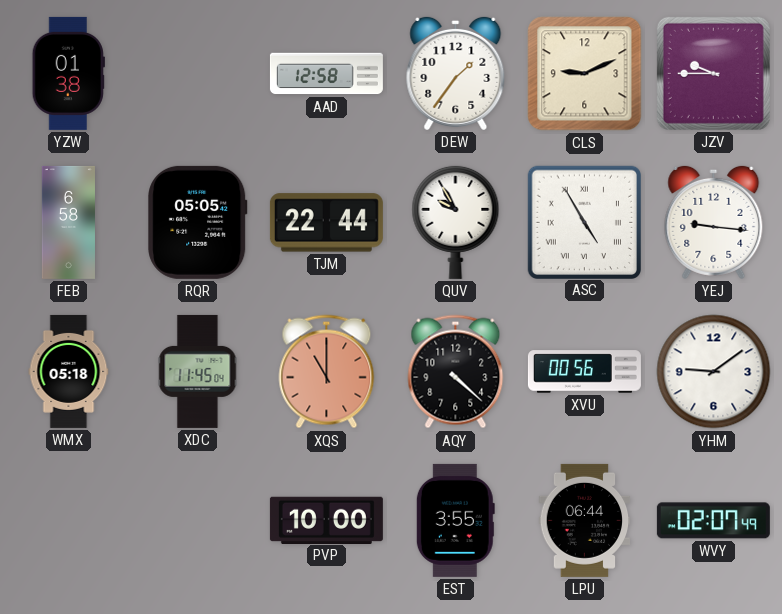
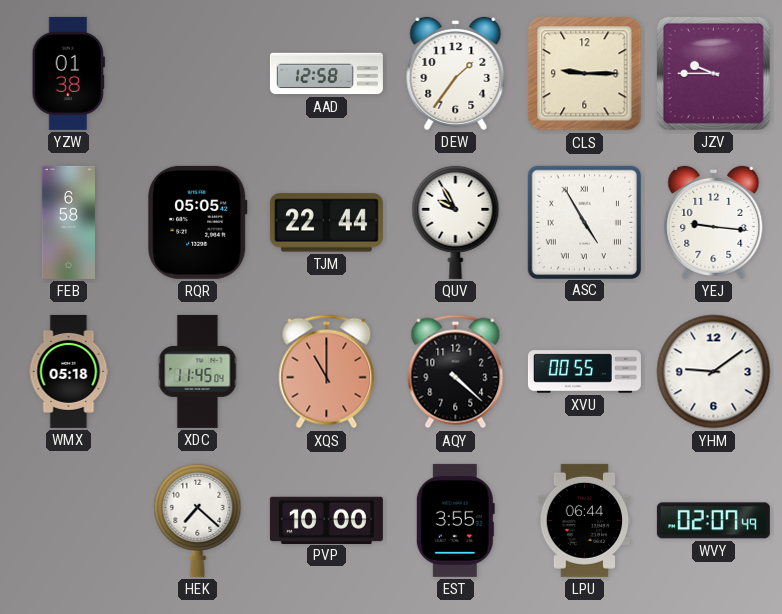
CLS: 9:11 -> 9:15
XVU: 00:56 -> 00:55
HEK: none -> 7:22
